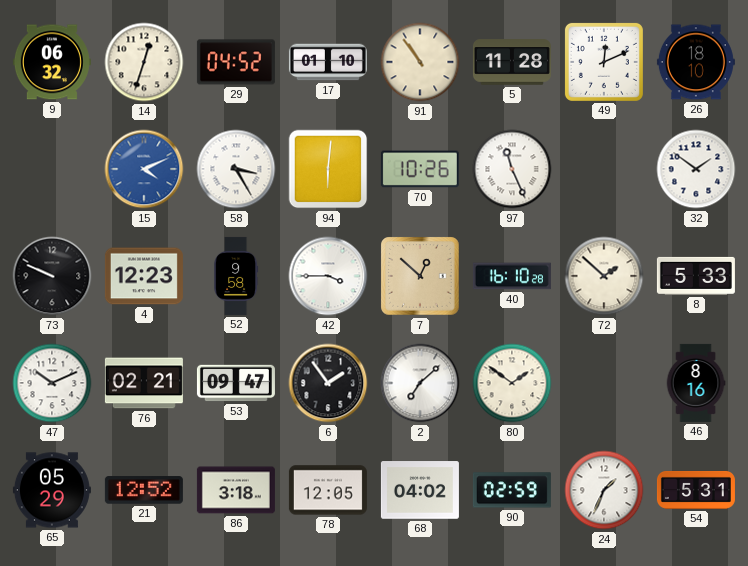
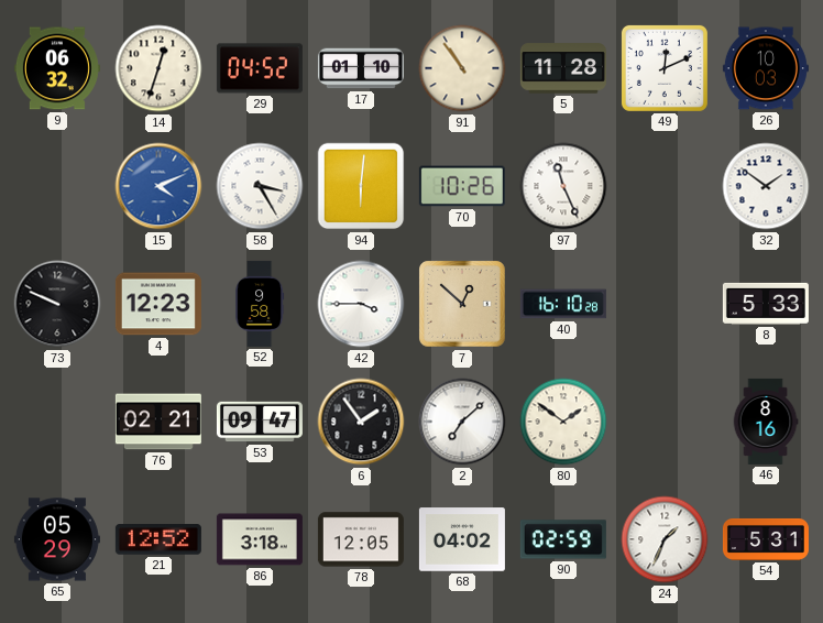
26: 18:10 -> 10:03
72: 1:52 -> none
47: 10:11 -> none
